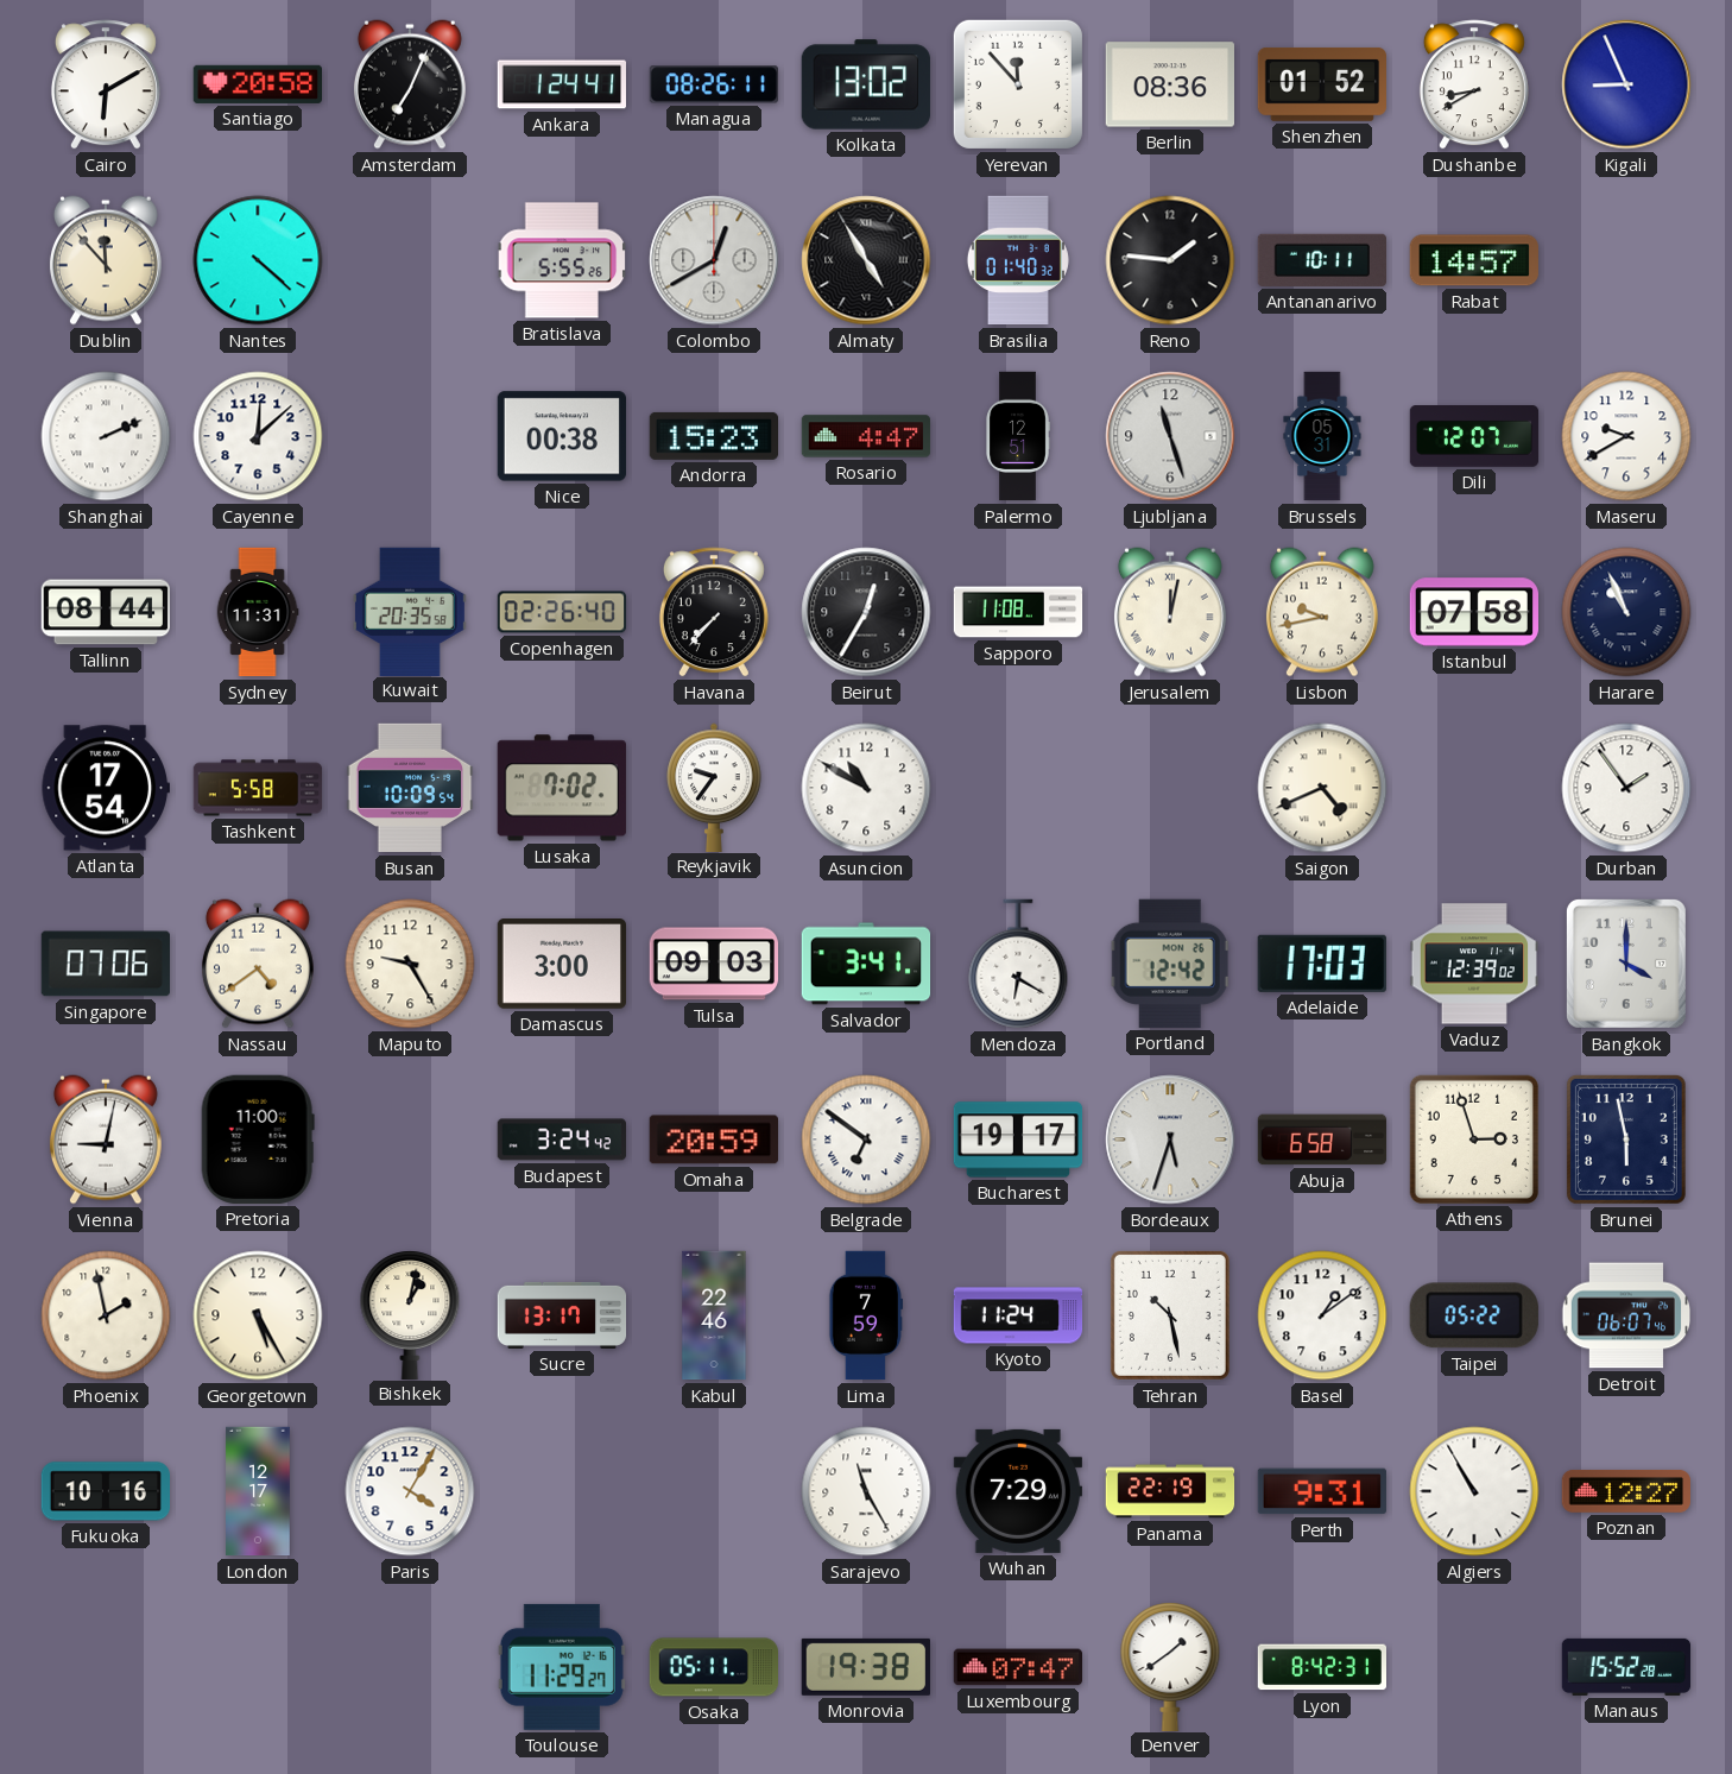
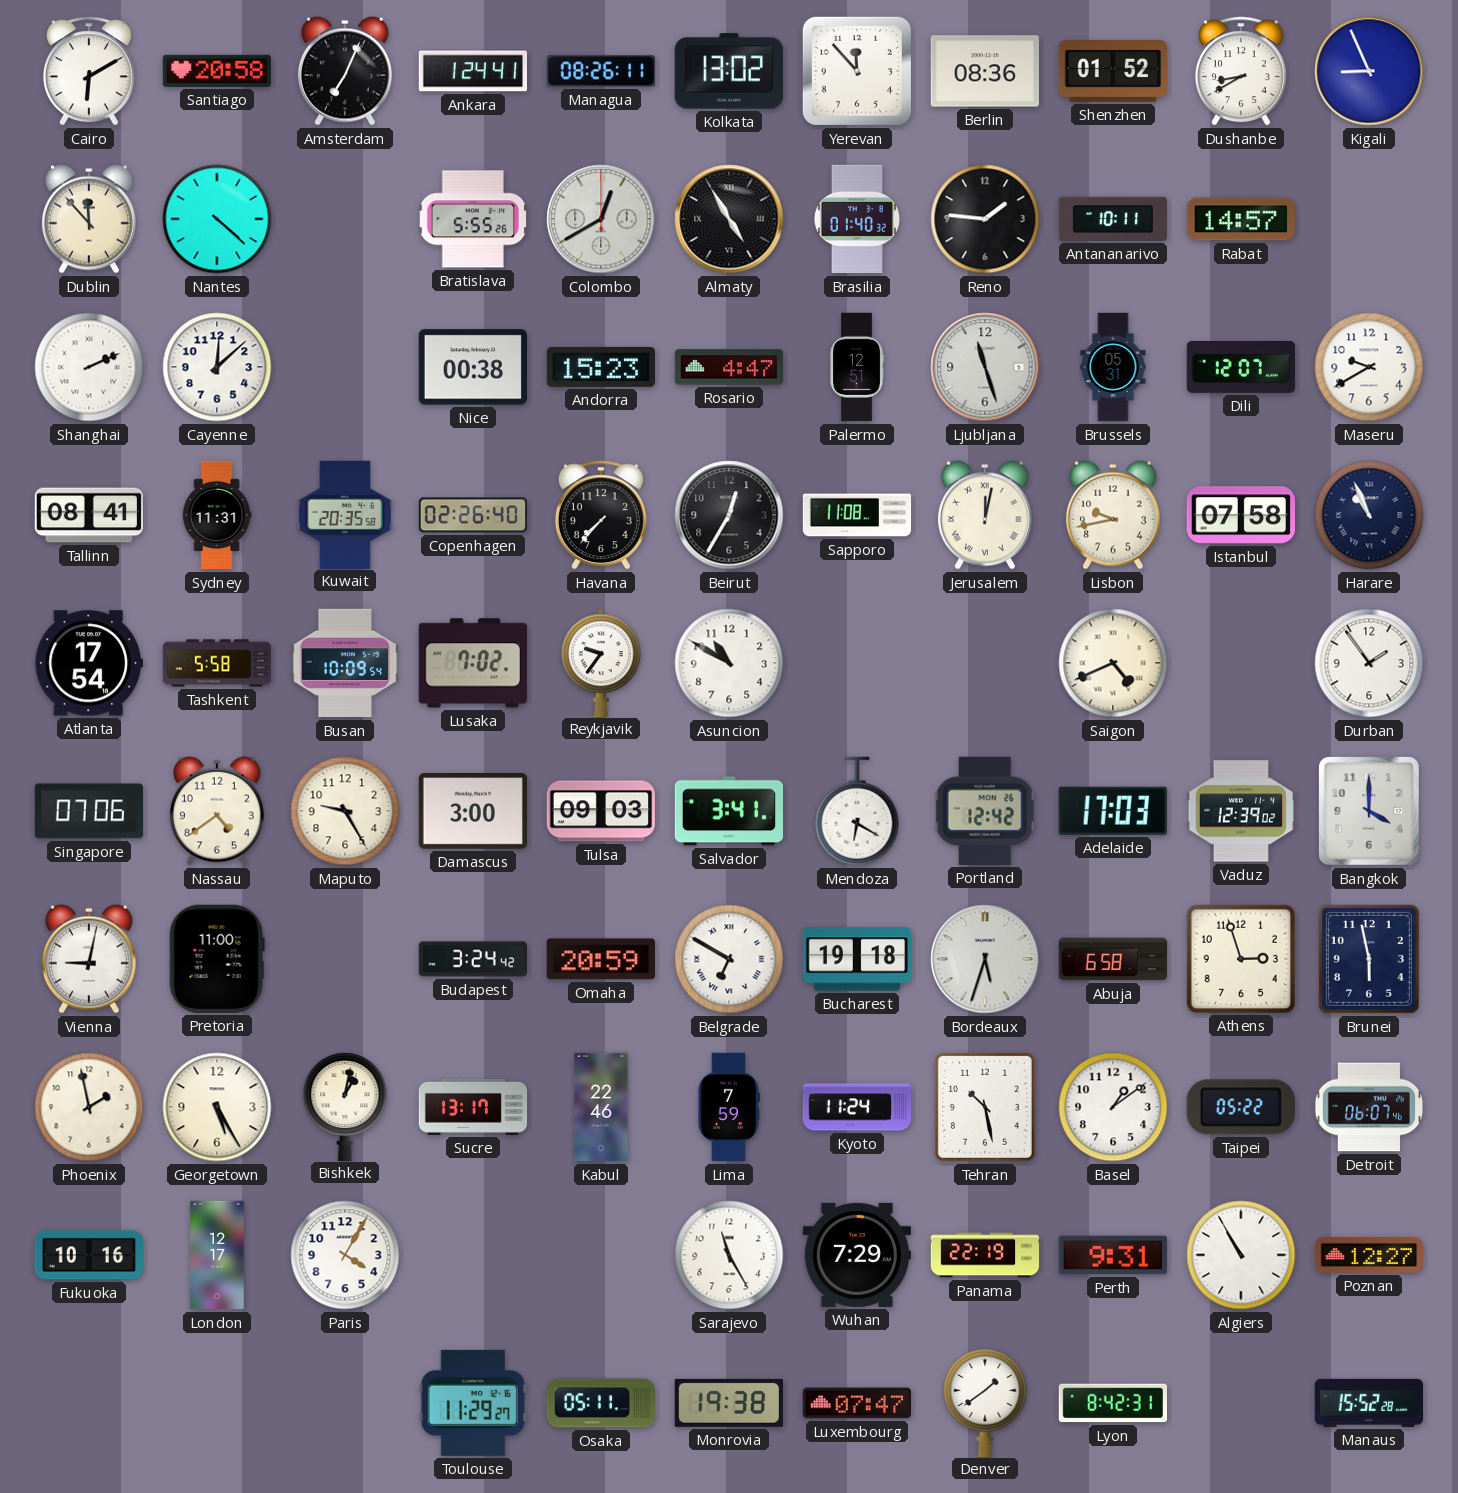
Tallinn: 08:44 -> 08:41
Belgrade: 6:51 -> 6:50
Bucharest: 19:17 -> 19:18
